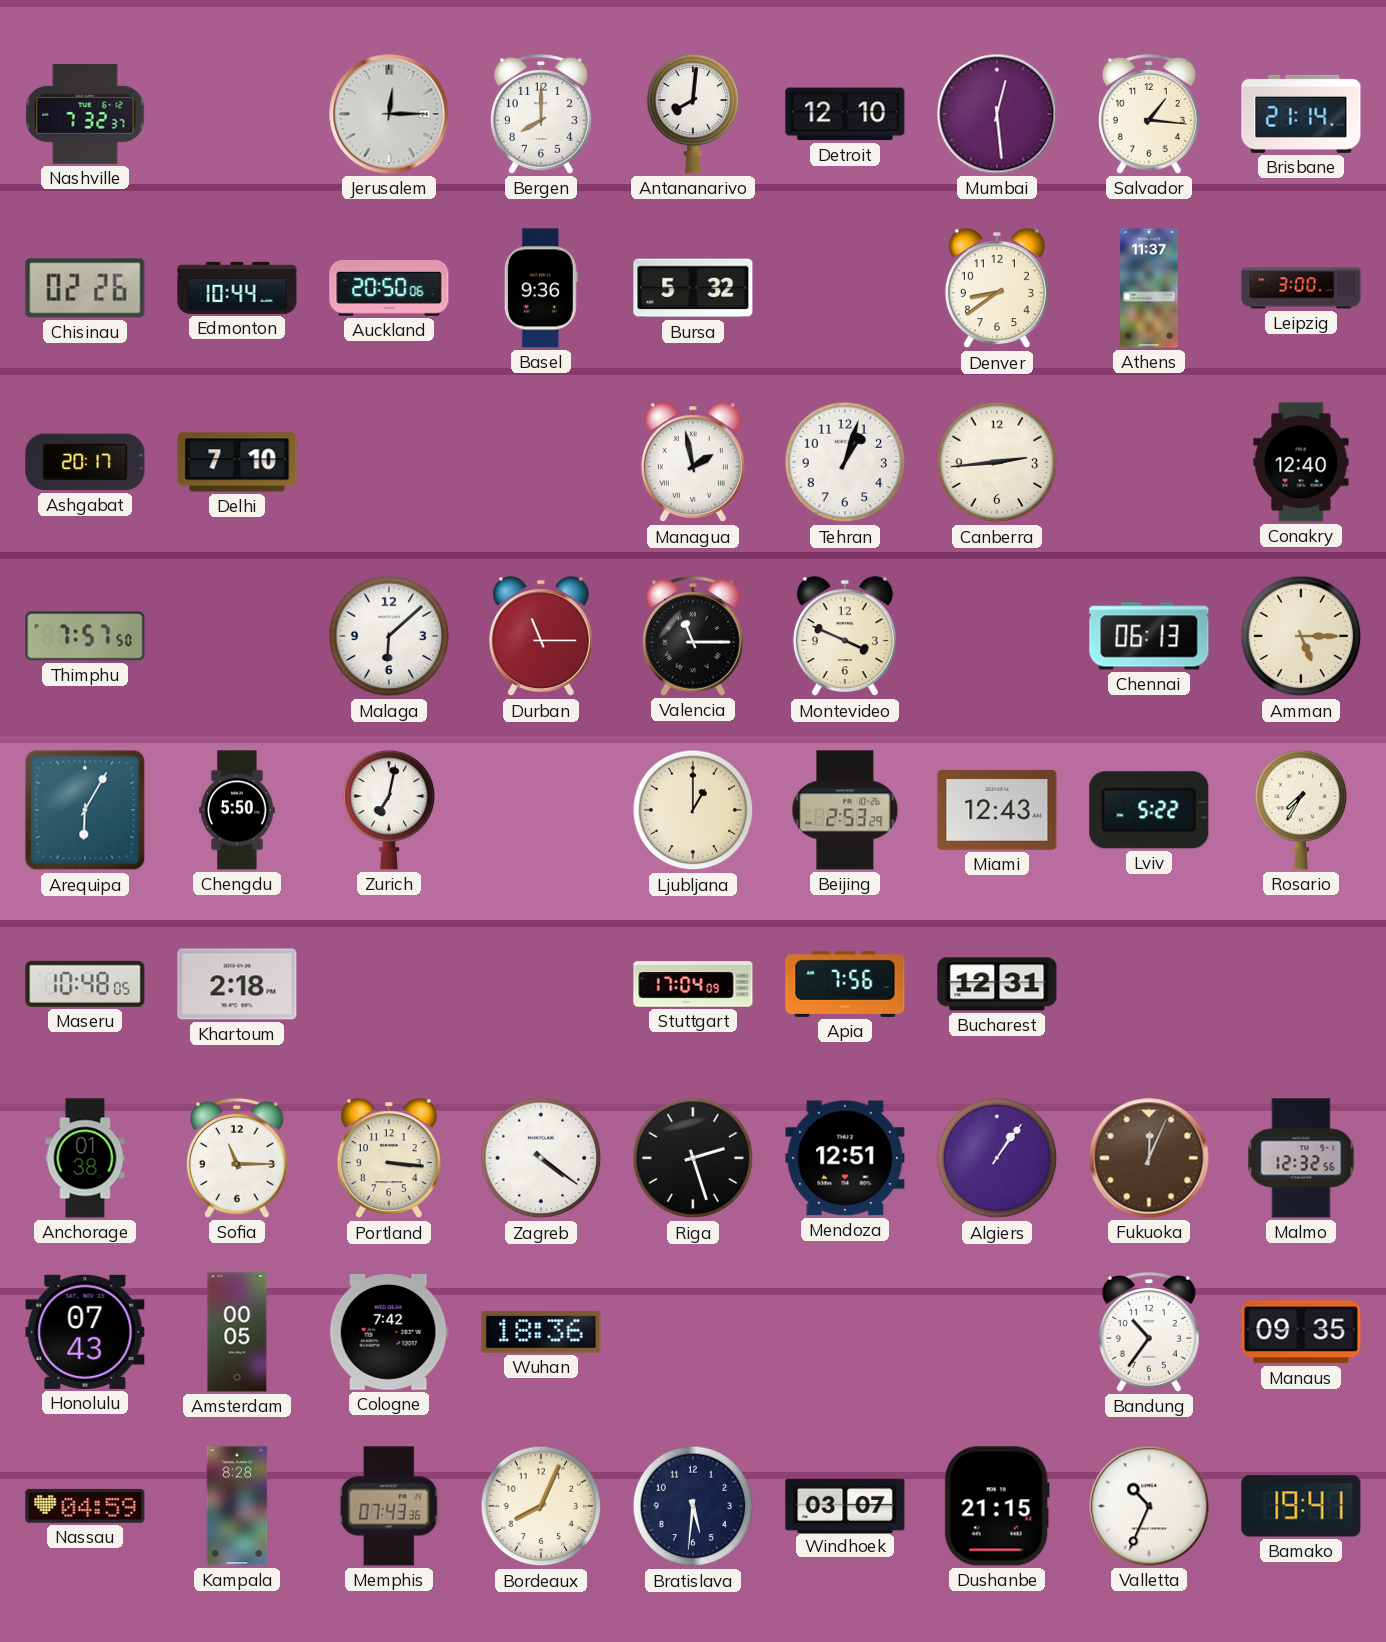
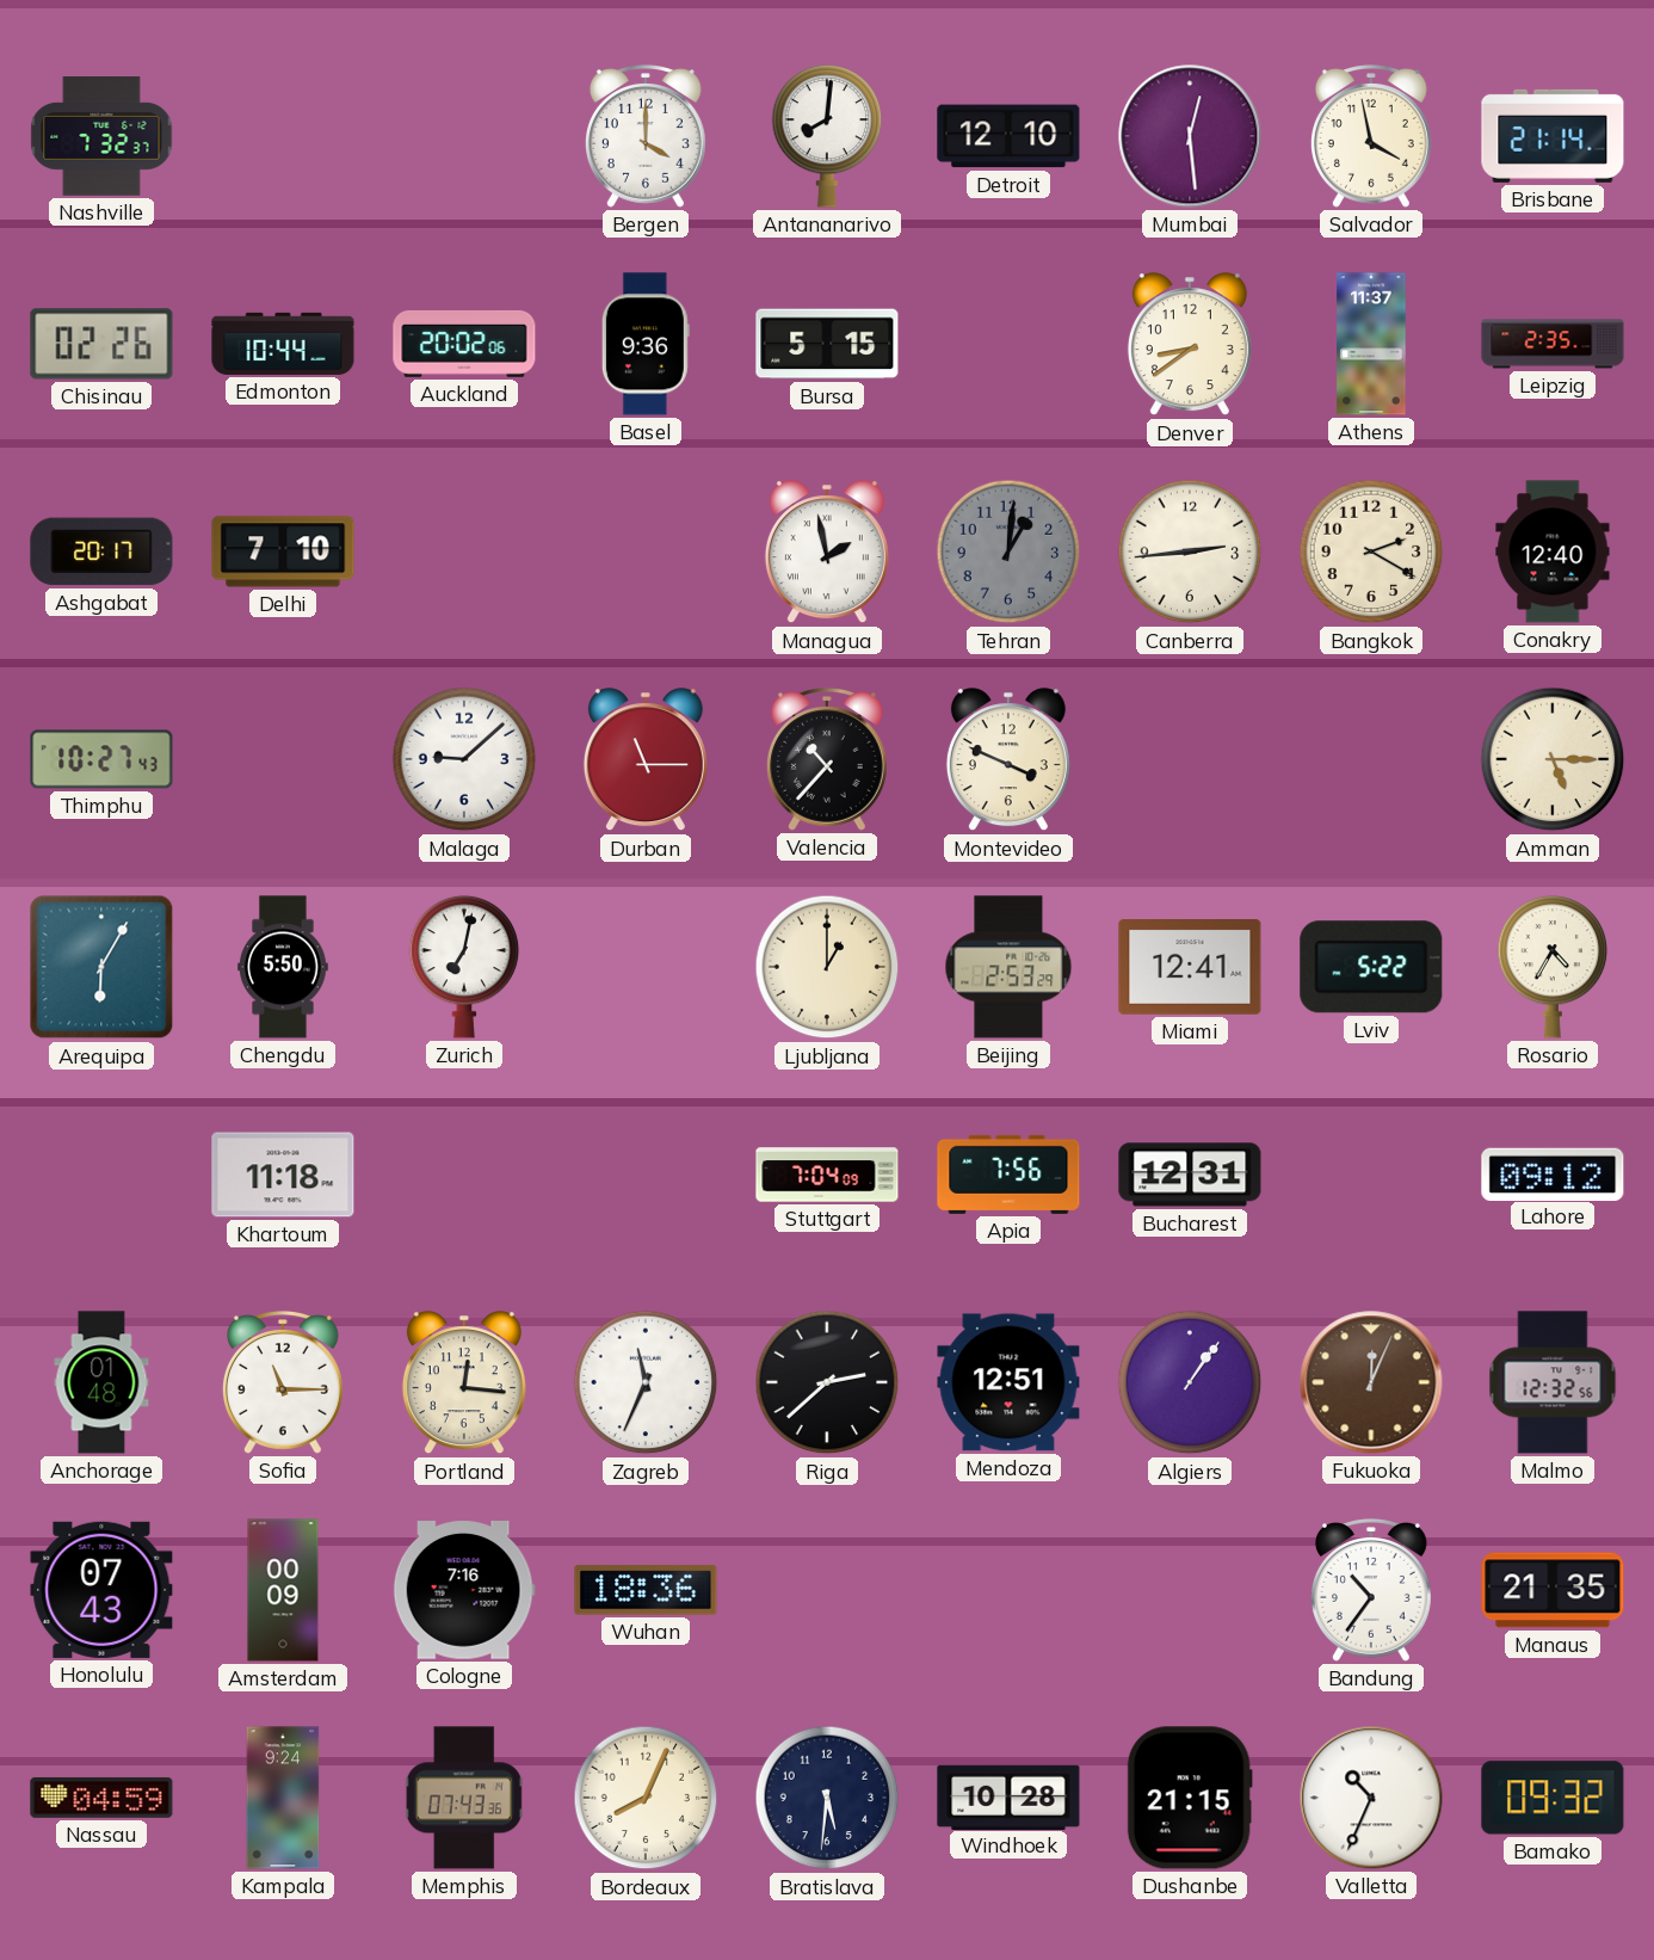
Jerusalem: 12:15 -> none
Bergen: 8:00 -> 4:00
Salvador: 1:16 -> 3:58
Auckland: 20:50 -> 20:02
Bursa: 5:32 -> 5:15
Leipzig: 3:00 -> 2:35
Tehran: 1:03 -> 1:01
Tehran dial: white -> grey
Bangkok: none -> 2:20
Thimphu: 7:57 -> 10:27
Malaga: 6:08 -> 9:08
Valencia: 11:15 -> 10:37
Chennai: 06:13 -> none
Miami: 12:43 -> 12:41
Rosario: 7:35 -> 4:35
Maseru: 10:48 -> none
Khartoum: 2:18 -> 11:18
Stuttgart: 17:04 -> 7:04
Lahore: none -> 09:12
Anchorage: 01:38 -> 01:48
Portland: 3:16 -> 12:16
Zagreb: 4:21 -> 11:34
Riga: 2:27 -> 2:38
Amsterdam: 00:05 -> 00:09
Cologne: 7:42 -> 7:16
Manaus: 09:35 -> 21:35
Kampala: 8:28 -> 9:24
Windhoek: 03:07 -> 10:28
Bamako: 19:41 -> 09:32
